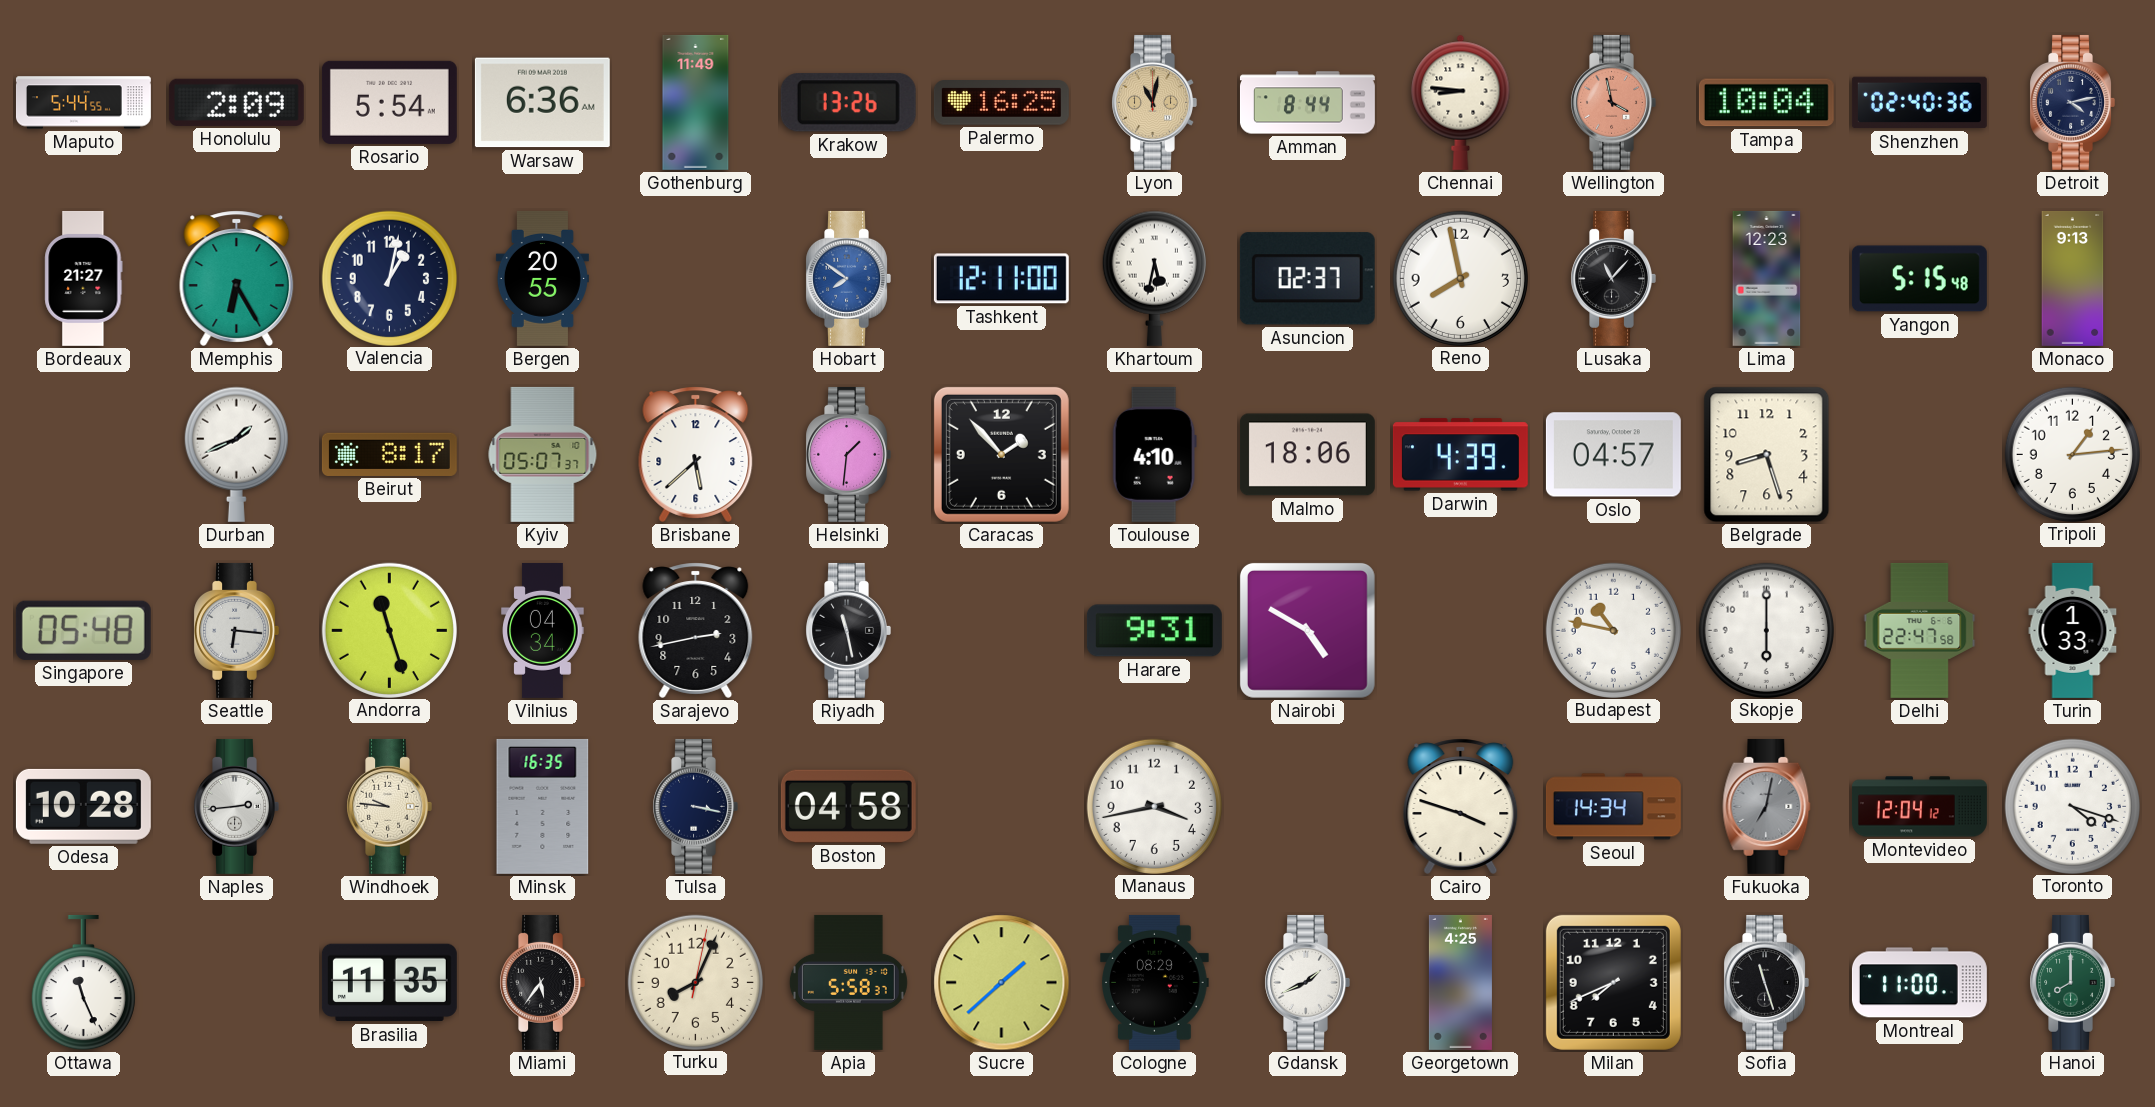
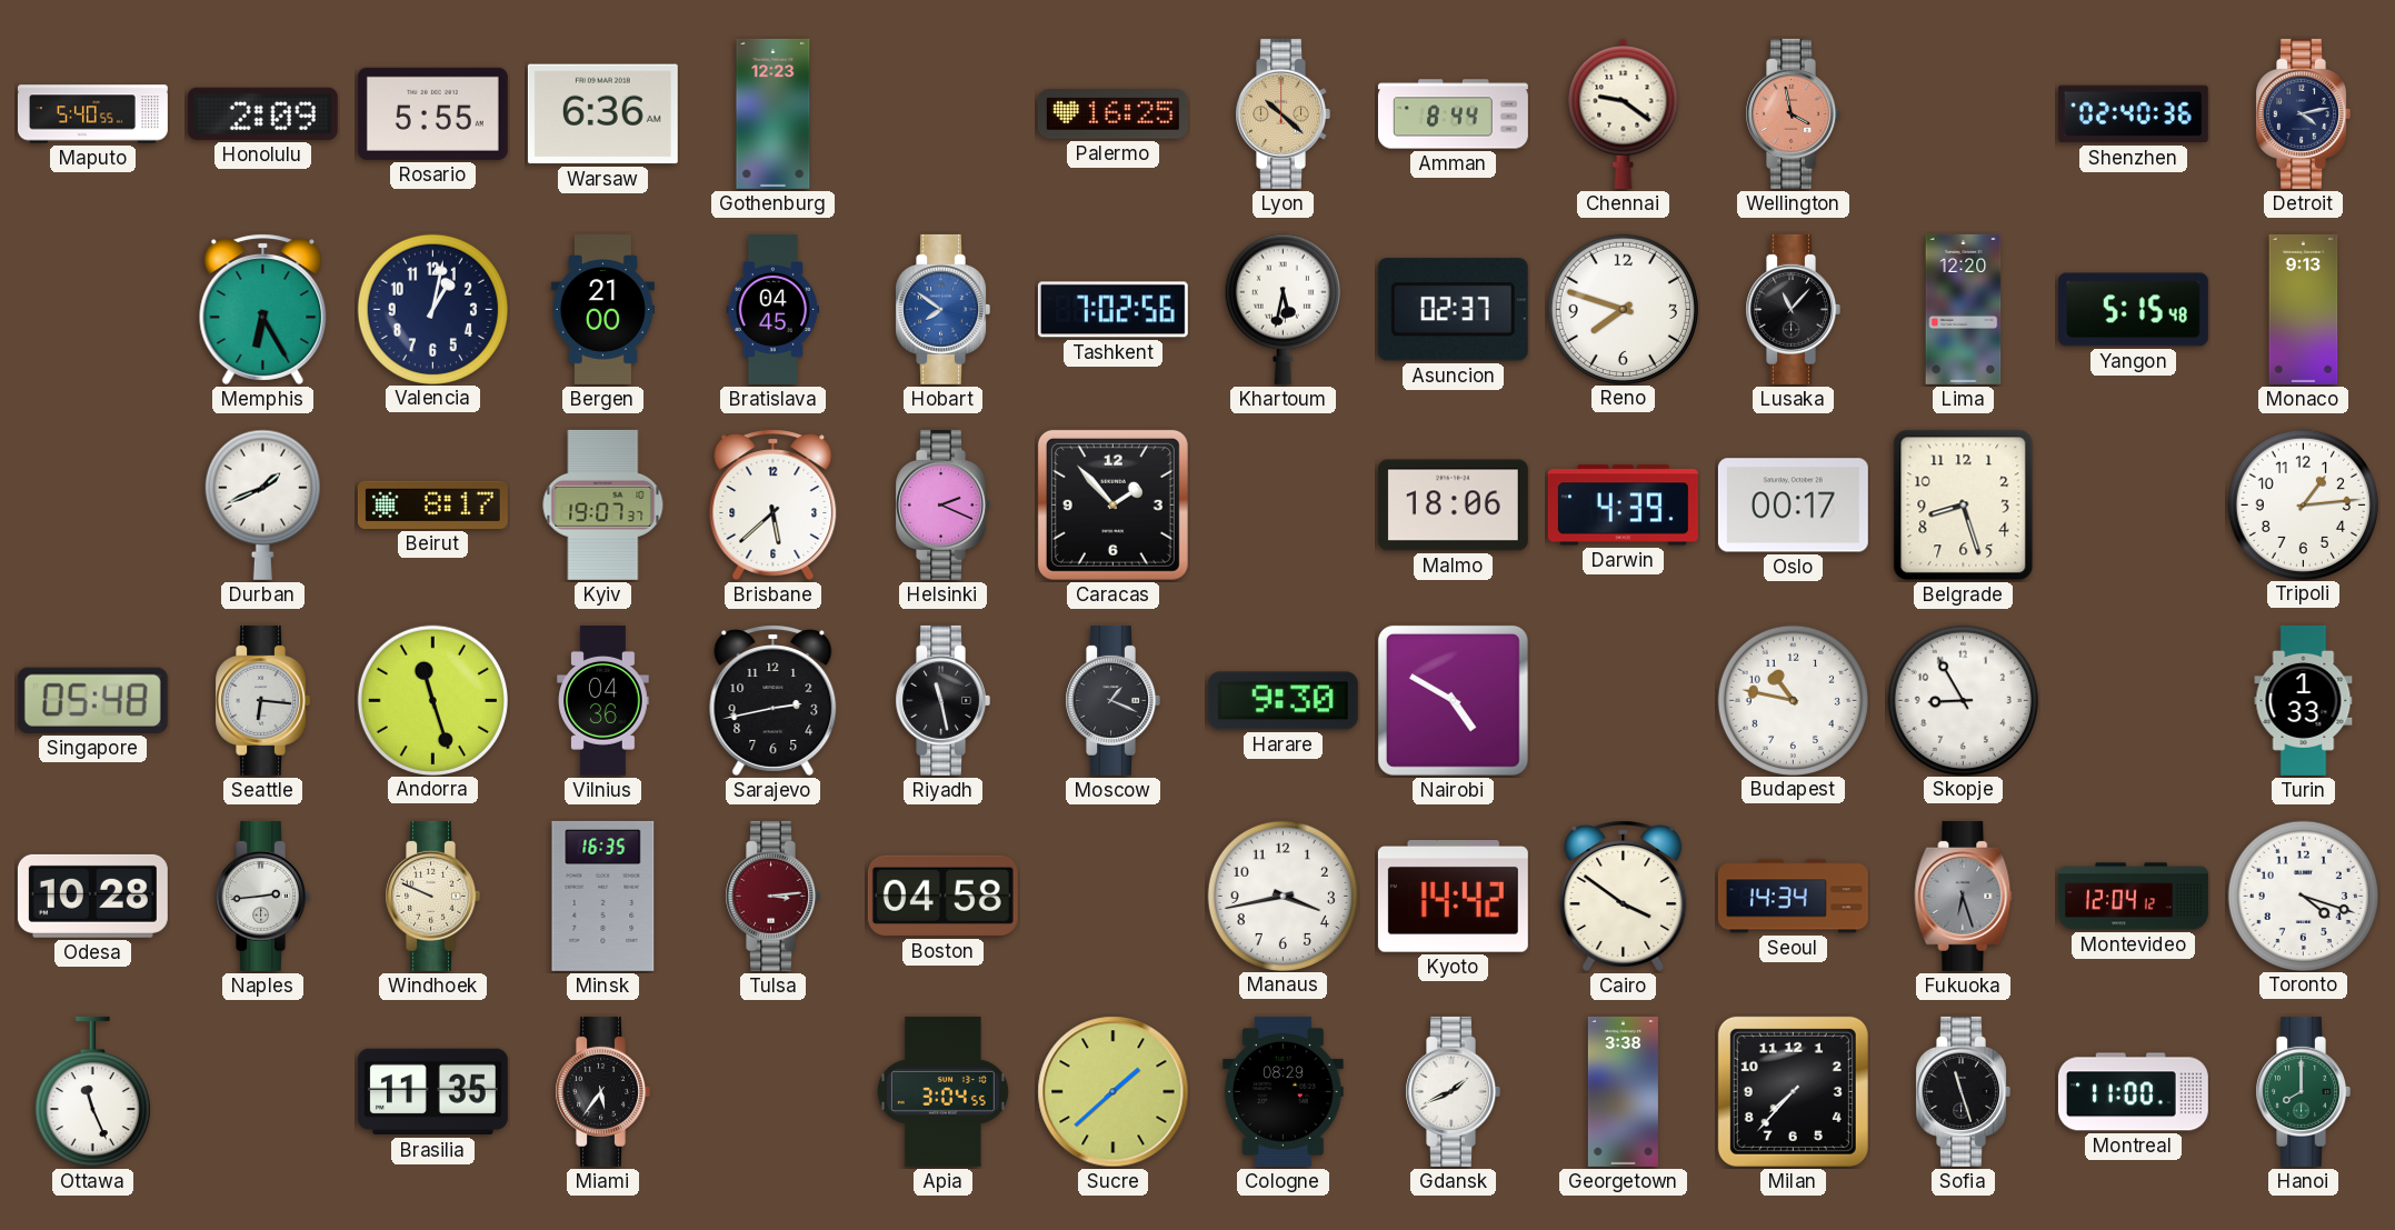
Maputo: 5:44 -> 5:40
Rosario: 5:54 -> 5:55
Gothenburg: 11:49 -> 12:23
Krakow: 13:26 -> none
Lyon: 11:02 -> 10:22
Chennai: 8:46 -> 9:21
Tampa: 10:04 -> none
Bordeaux: 21:27 -> none
Bergen: 20:55 -> 21:00
Bratislava: none -> 04:45
Tashkent: 12:11 -> 7:02
Reno: 7:58 -> 7:48
Lima: 12:23 -> 12:20
Kyiv: 05:07 -> 19:07
Helsinki: 1:31 -> 2:19
Toulouse: 4:10 -> none
Oslo: 04:57 -> 00:17
Vilnius: 04:34 -> 04:36
Moscow: none -> 1:19
Harare: 9:31 -> 9:30
Skopje: 6:00 -> 8:55
Delhi: 22:47 -> none
Windhoek: 9:46 -> 9:49
Tulsa: 3:17 -> 3:14
Tulsa dial: navy -> burgundy
Kyoto: none -> 14:42
Cairo: 3:48 -> 3:51
Fukuoka: 7:02 -> 6:27
Turku: 8:04 -> none
Apia: 5:58 -> 3:04
Georgetown: 4:25 -> 3:38
Milan: 7:41 -> 7:37
